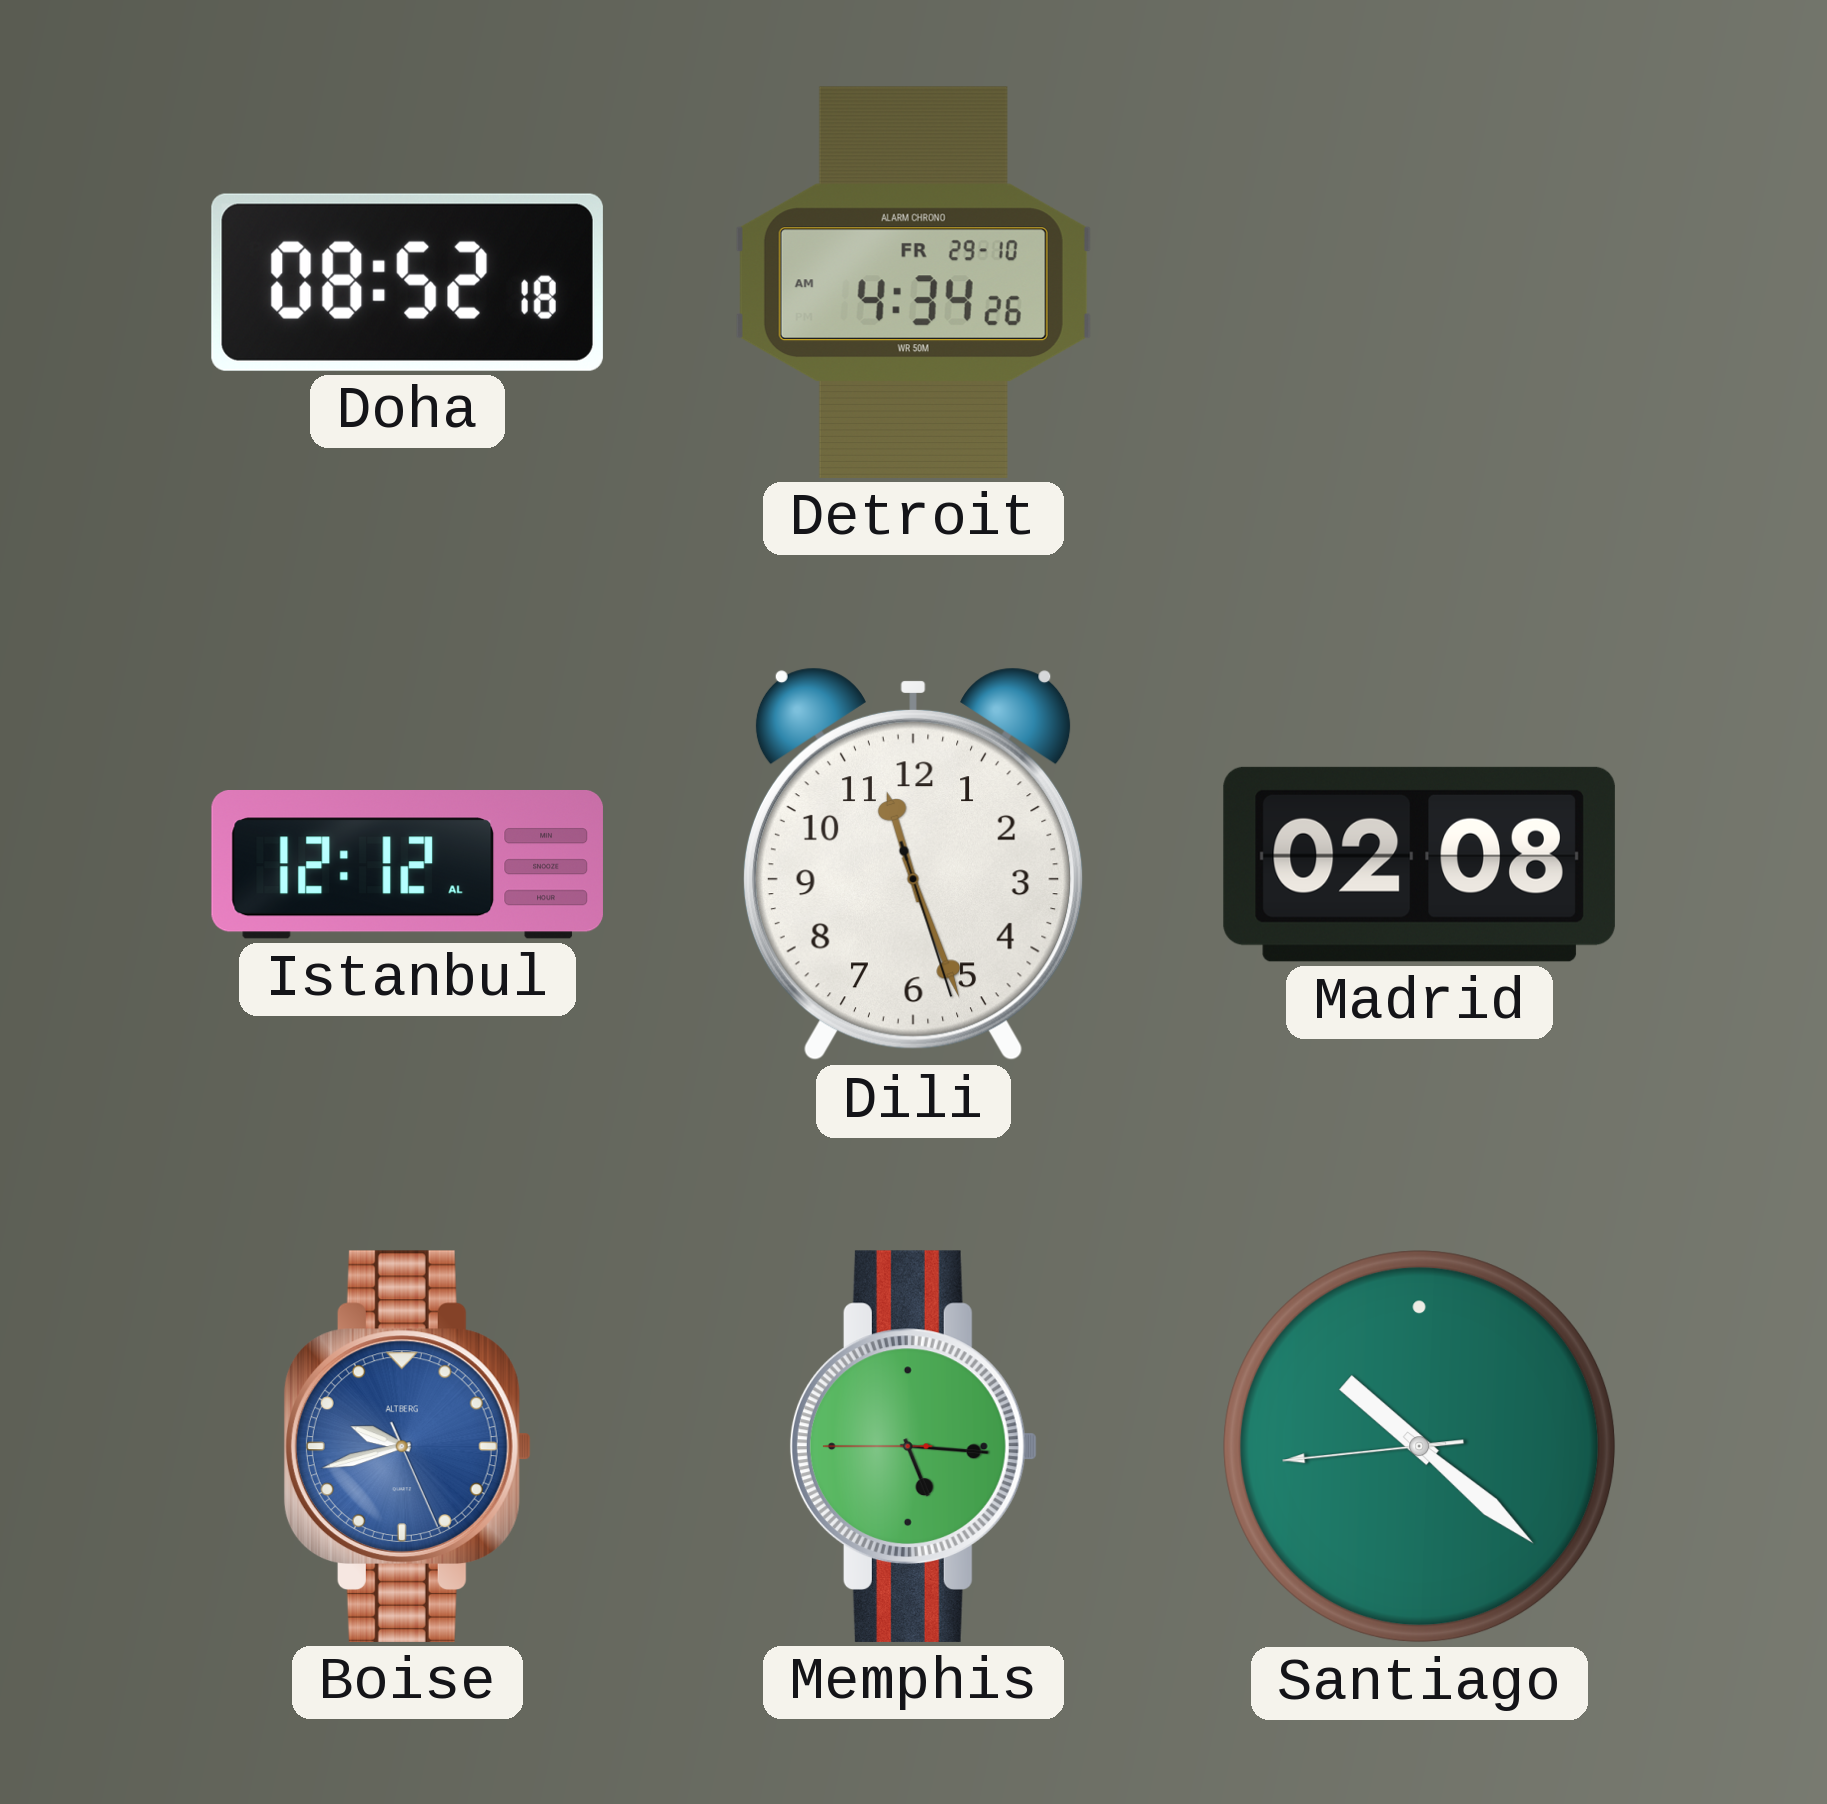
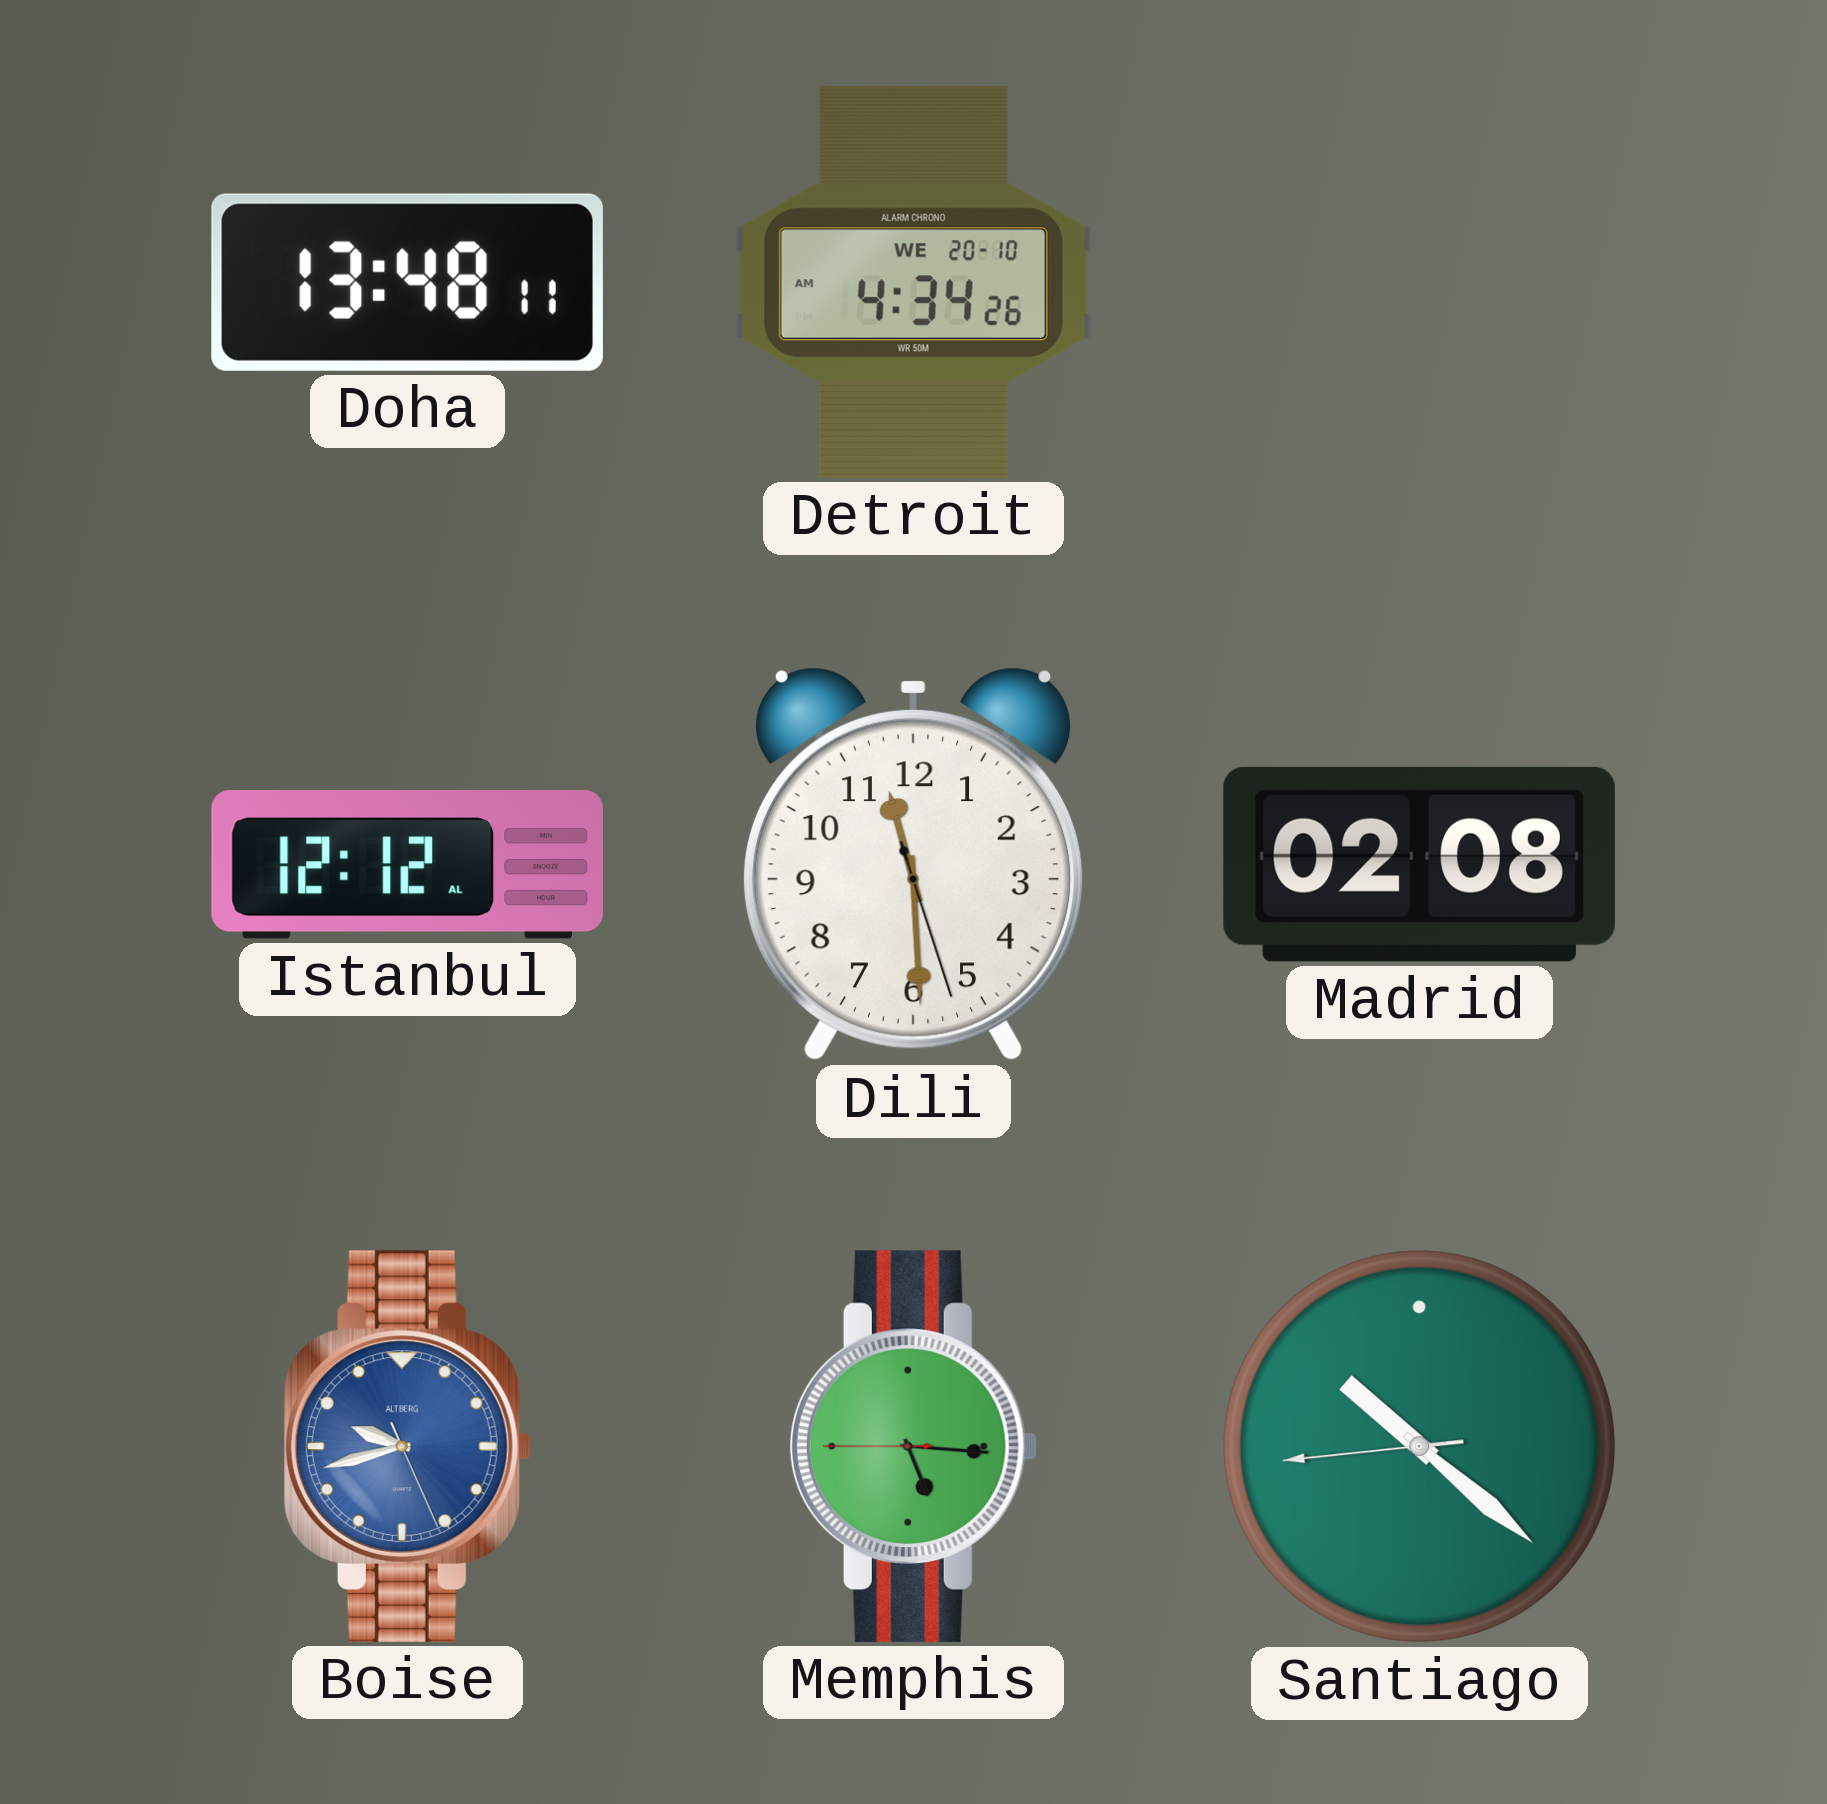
Doha: 08:52 -> 13:48
Detroit date: FR 29-10 -> WE 20-10
Dili: 11:26 -> 11:29
